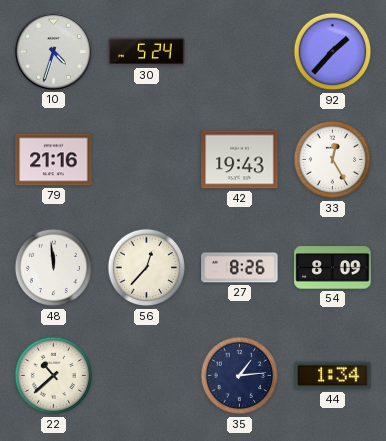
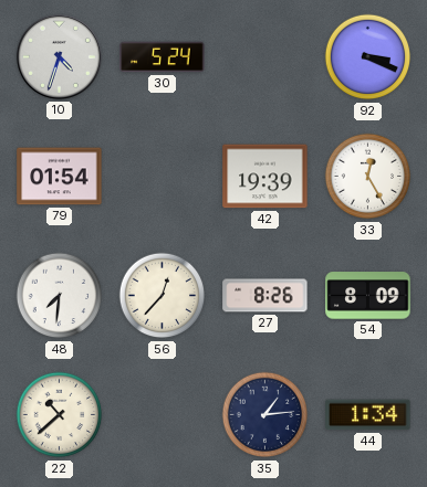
92: 1:37 -> 3:19
79: 21:16 -> 01:54
42: 19:43 -> 19:39
48: 11:59 -> 7:31
